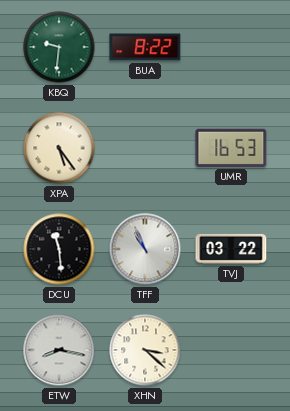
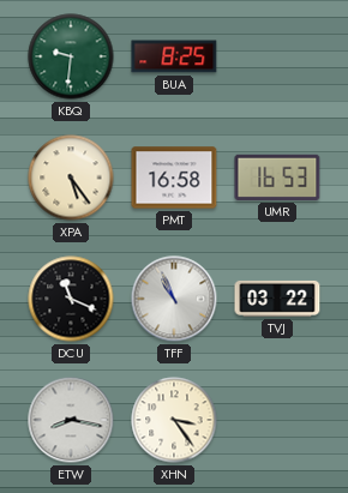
BUA: 8:22 -> 8:25
PMT: none -> 16:58
DCU: 11:29 -> 11:19
XHN: 3:22 -> 3:24
